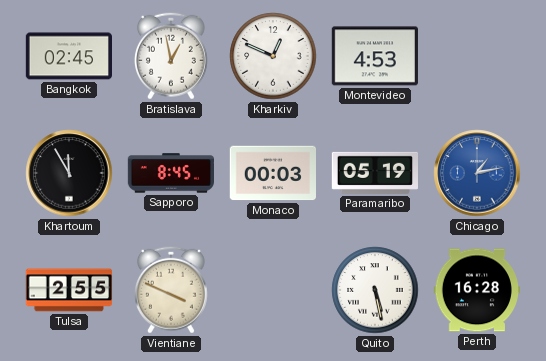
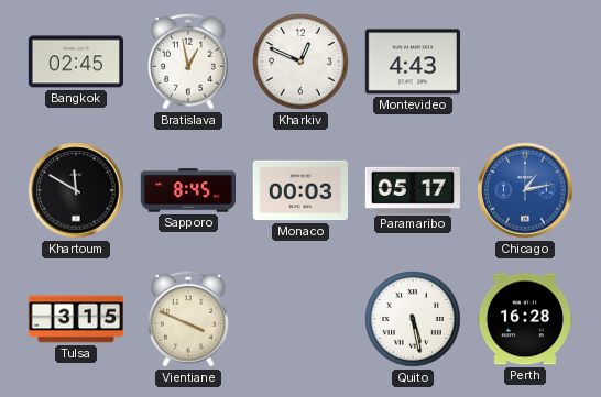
Montevideo: 4:53 -> 4:43
Khartoum: 11:55 -> 11:50
Paramaribo: 05:19 -> 05:17
Tulsa: 2:55 -> 3:15
